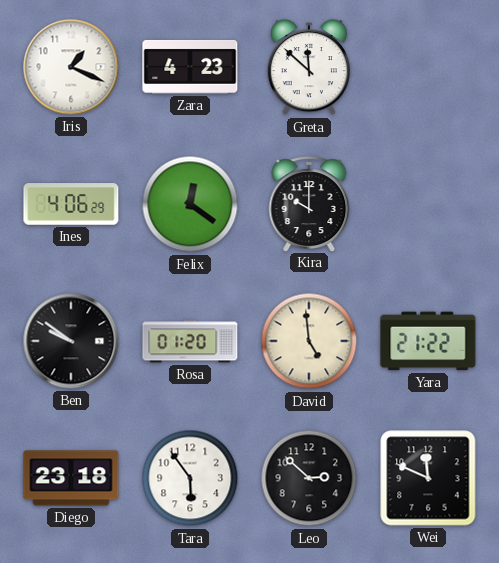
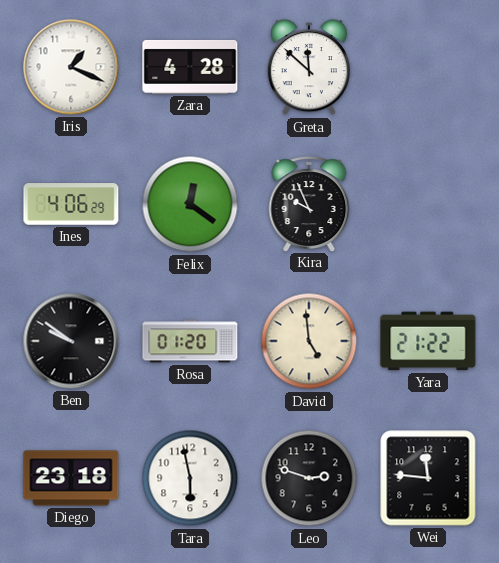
Zara: 4:23 -> 4:28
Kira: 10:00 -> 9:56
Tara: 5:54 -> 5:58
Leo: 2:52 -> 2:48
Wei: 11:49 -> 11:46
